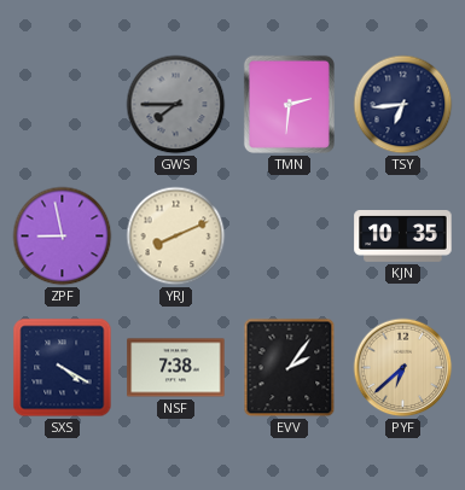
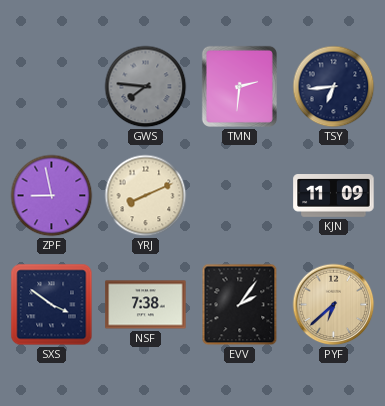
GWS: 7:45 -> 7:46
KJN: 10:35 -> 11:09
SXS: 4:20 -> 3:51
